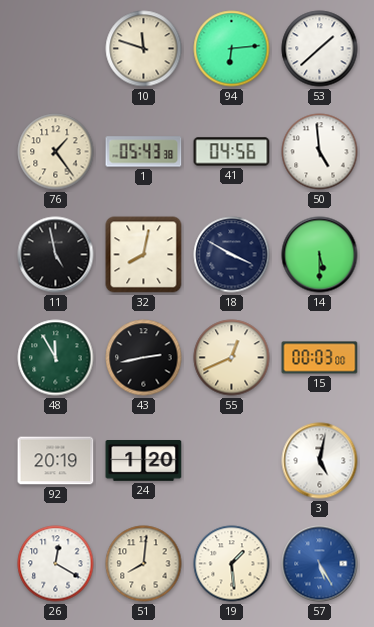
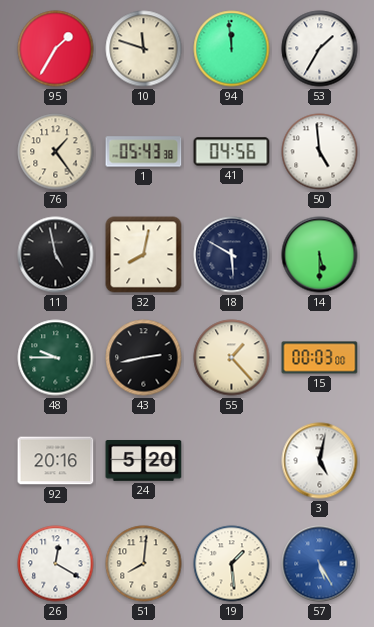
95: none -> 1:35
94: 6:14 -> 11:59
53: 1:38 -> 1:35
18: 3:50 -> 5:50
48: 11:55 -> 9:45
55: 12:41 -> 1:23
92: 20:19 -> 20:16
24: 1:20 -> 5:20
